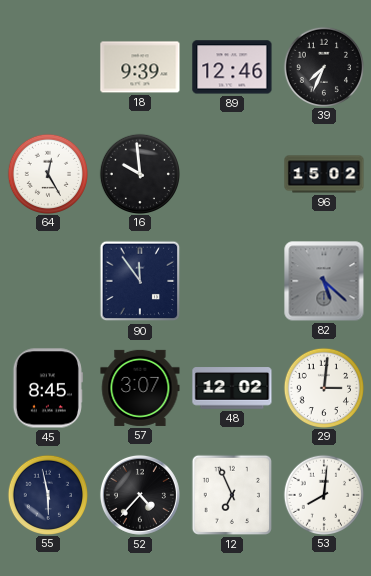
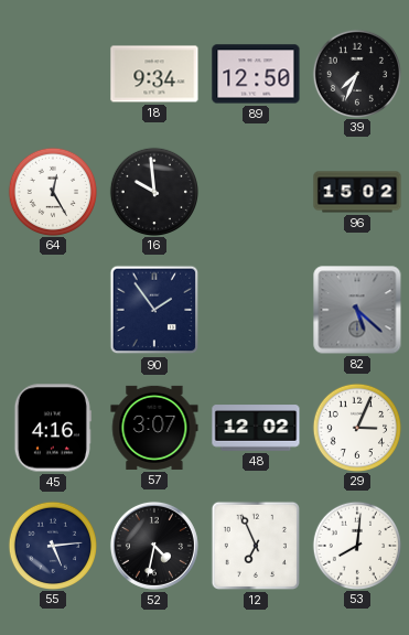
18: 9:39 -> 9:34
89: 12:46 -> 12:50
90: 11:54 -> 1:54
45: 8:45 -> 4:16
29: 3:01 -> 3:04
55: 5:58 -> 5:14
52: 4:37 -> 4:32
